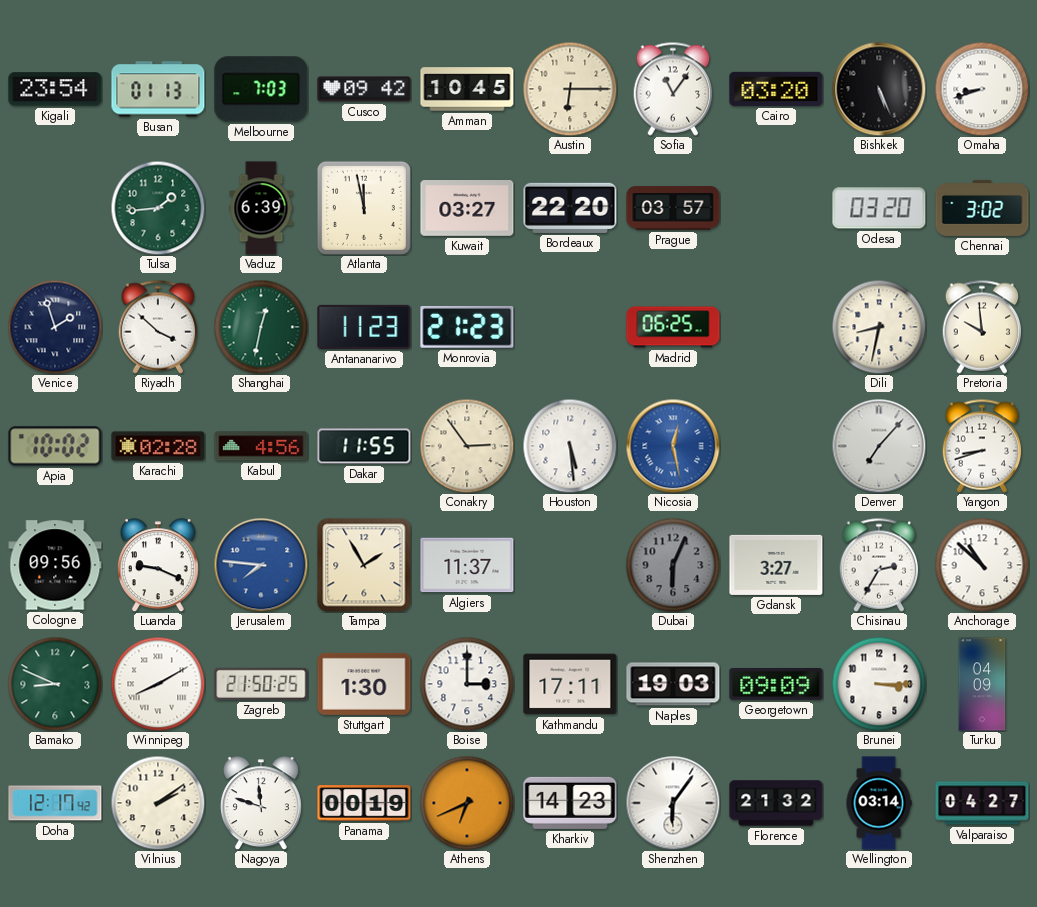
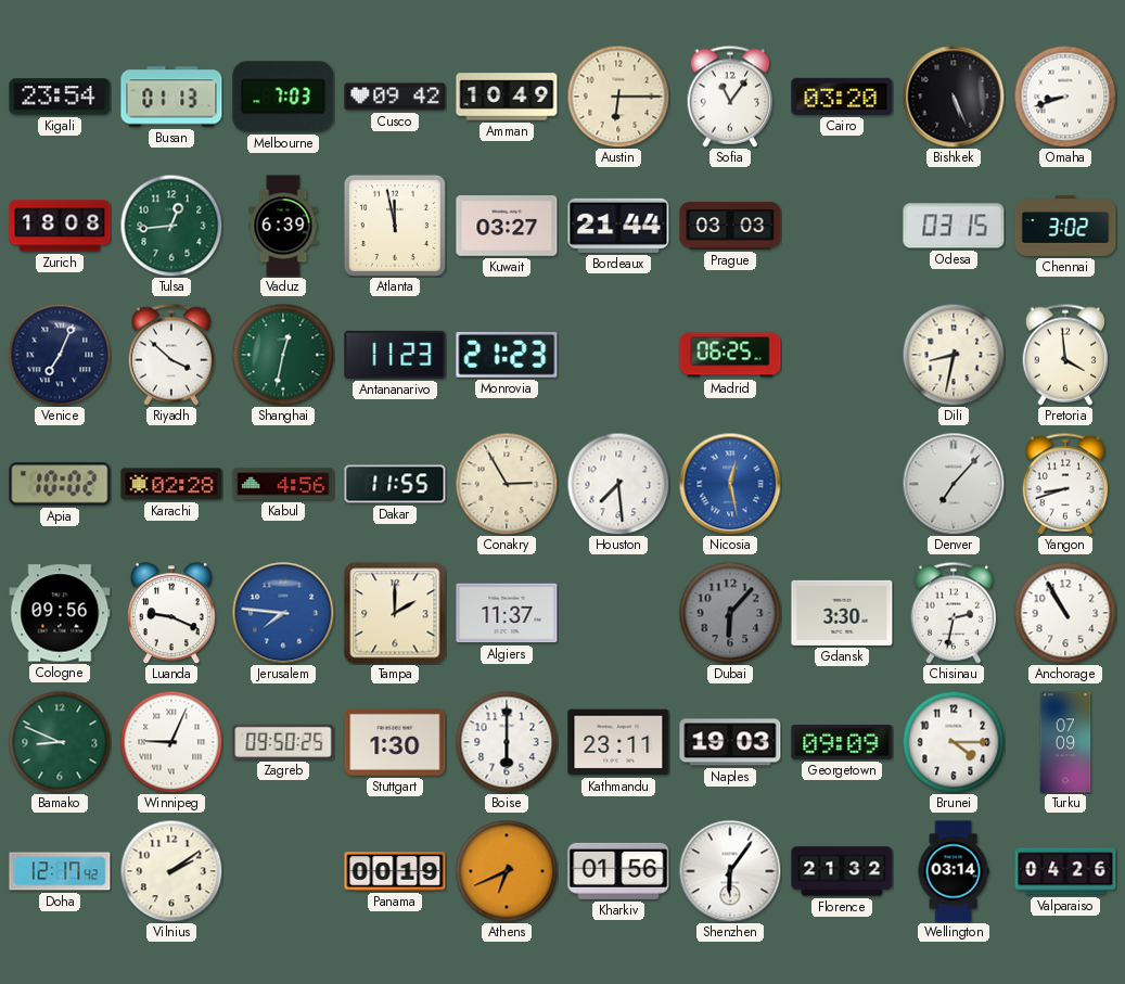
Amman: 10:45 -> 10:49
Zurich: none -> 18:08
Tulsa: 1:44 -> 12:44
Bordeaux: 22:20 -> 21:44
Prague: 03:57 -> 03:03
Odesa: 03:20 -> 03:15
Venice: 1:57 -> 7:04
Pretoria: 9:59 -> 3:59
Conakry: 2:54 -> 2:55
Houston: 5:29 -> 7:29
Tampa: 1:55 -> 2:00
Dubai: 6:04 -> 6:07
Gdansk: 3:27 -> 3:30
Chisinau: 2:35 -> 2:32
Anchorage: 10:52 -> 10:55
Winnipeg: 8:10 -> 9:04
Zagreb: 21:50 -> 09:50
Boise: 3:00 -> 6:00
Kathmandu: 17:11 -> 23:11
Brunei: 3:15 -> 4:15
Turku: 04:09 -> 07:09
Nagoya: 11:48 -> none
Kharkiv: 14:23 -> 01:56
Valparaiso: 04:27 -> 04:26
